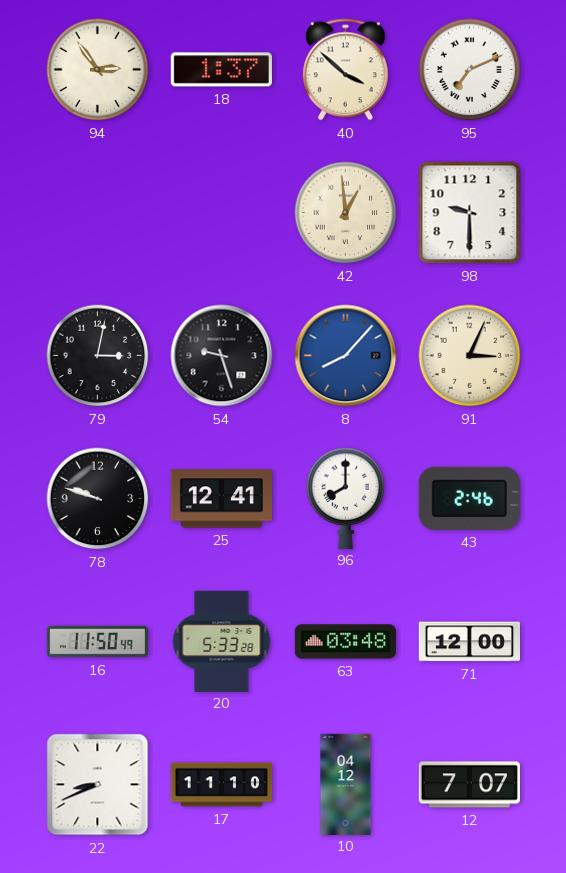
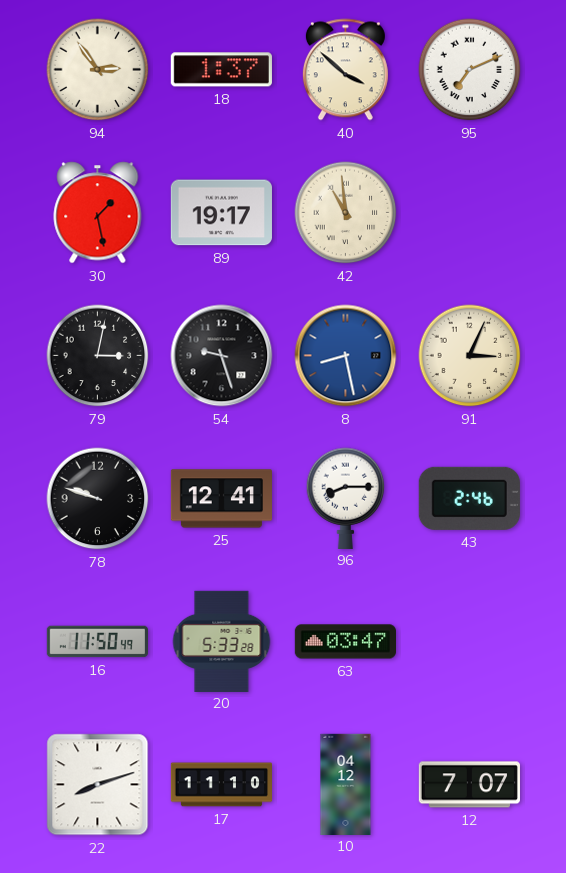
30: none -> 1:28
89: none -> 19:17
42: 12:59 -> 10:59
98: 9:30 -> none
8: 8:07 -> 8:28
96: 8:00 -> 8:15
63: 03:48 -> 03:47
71: 12:00 -> none
22: 8:41 -> 8:12
